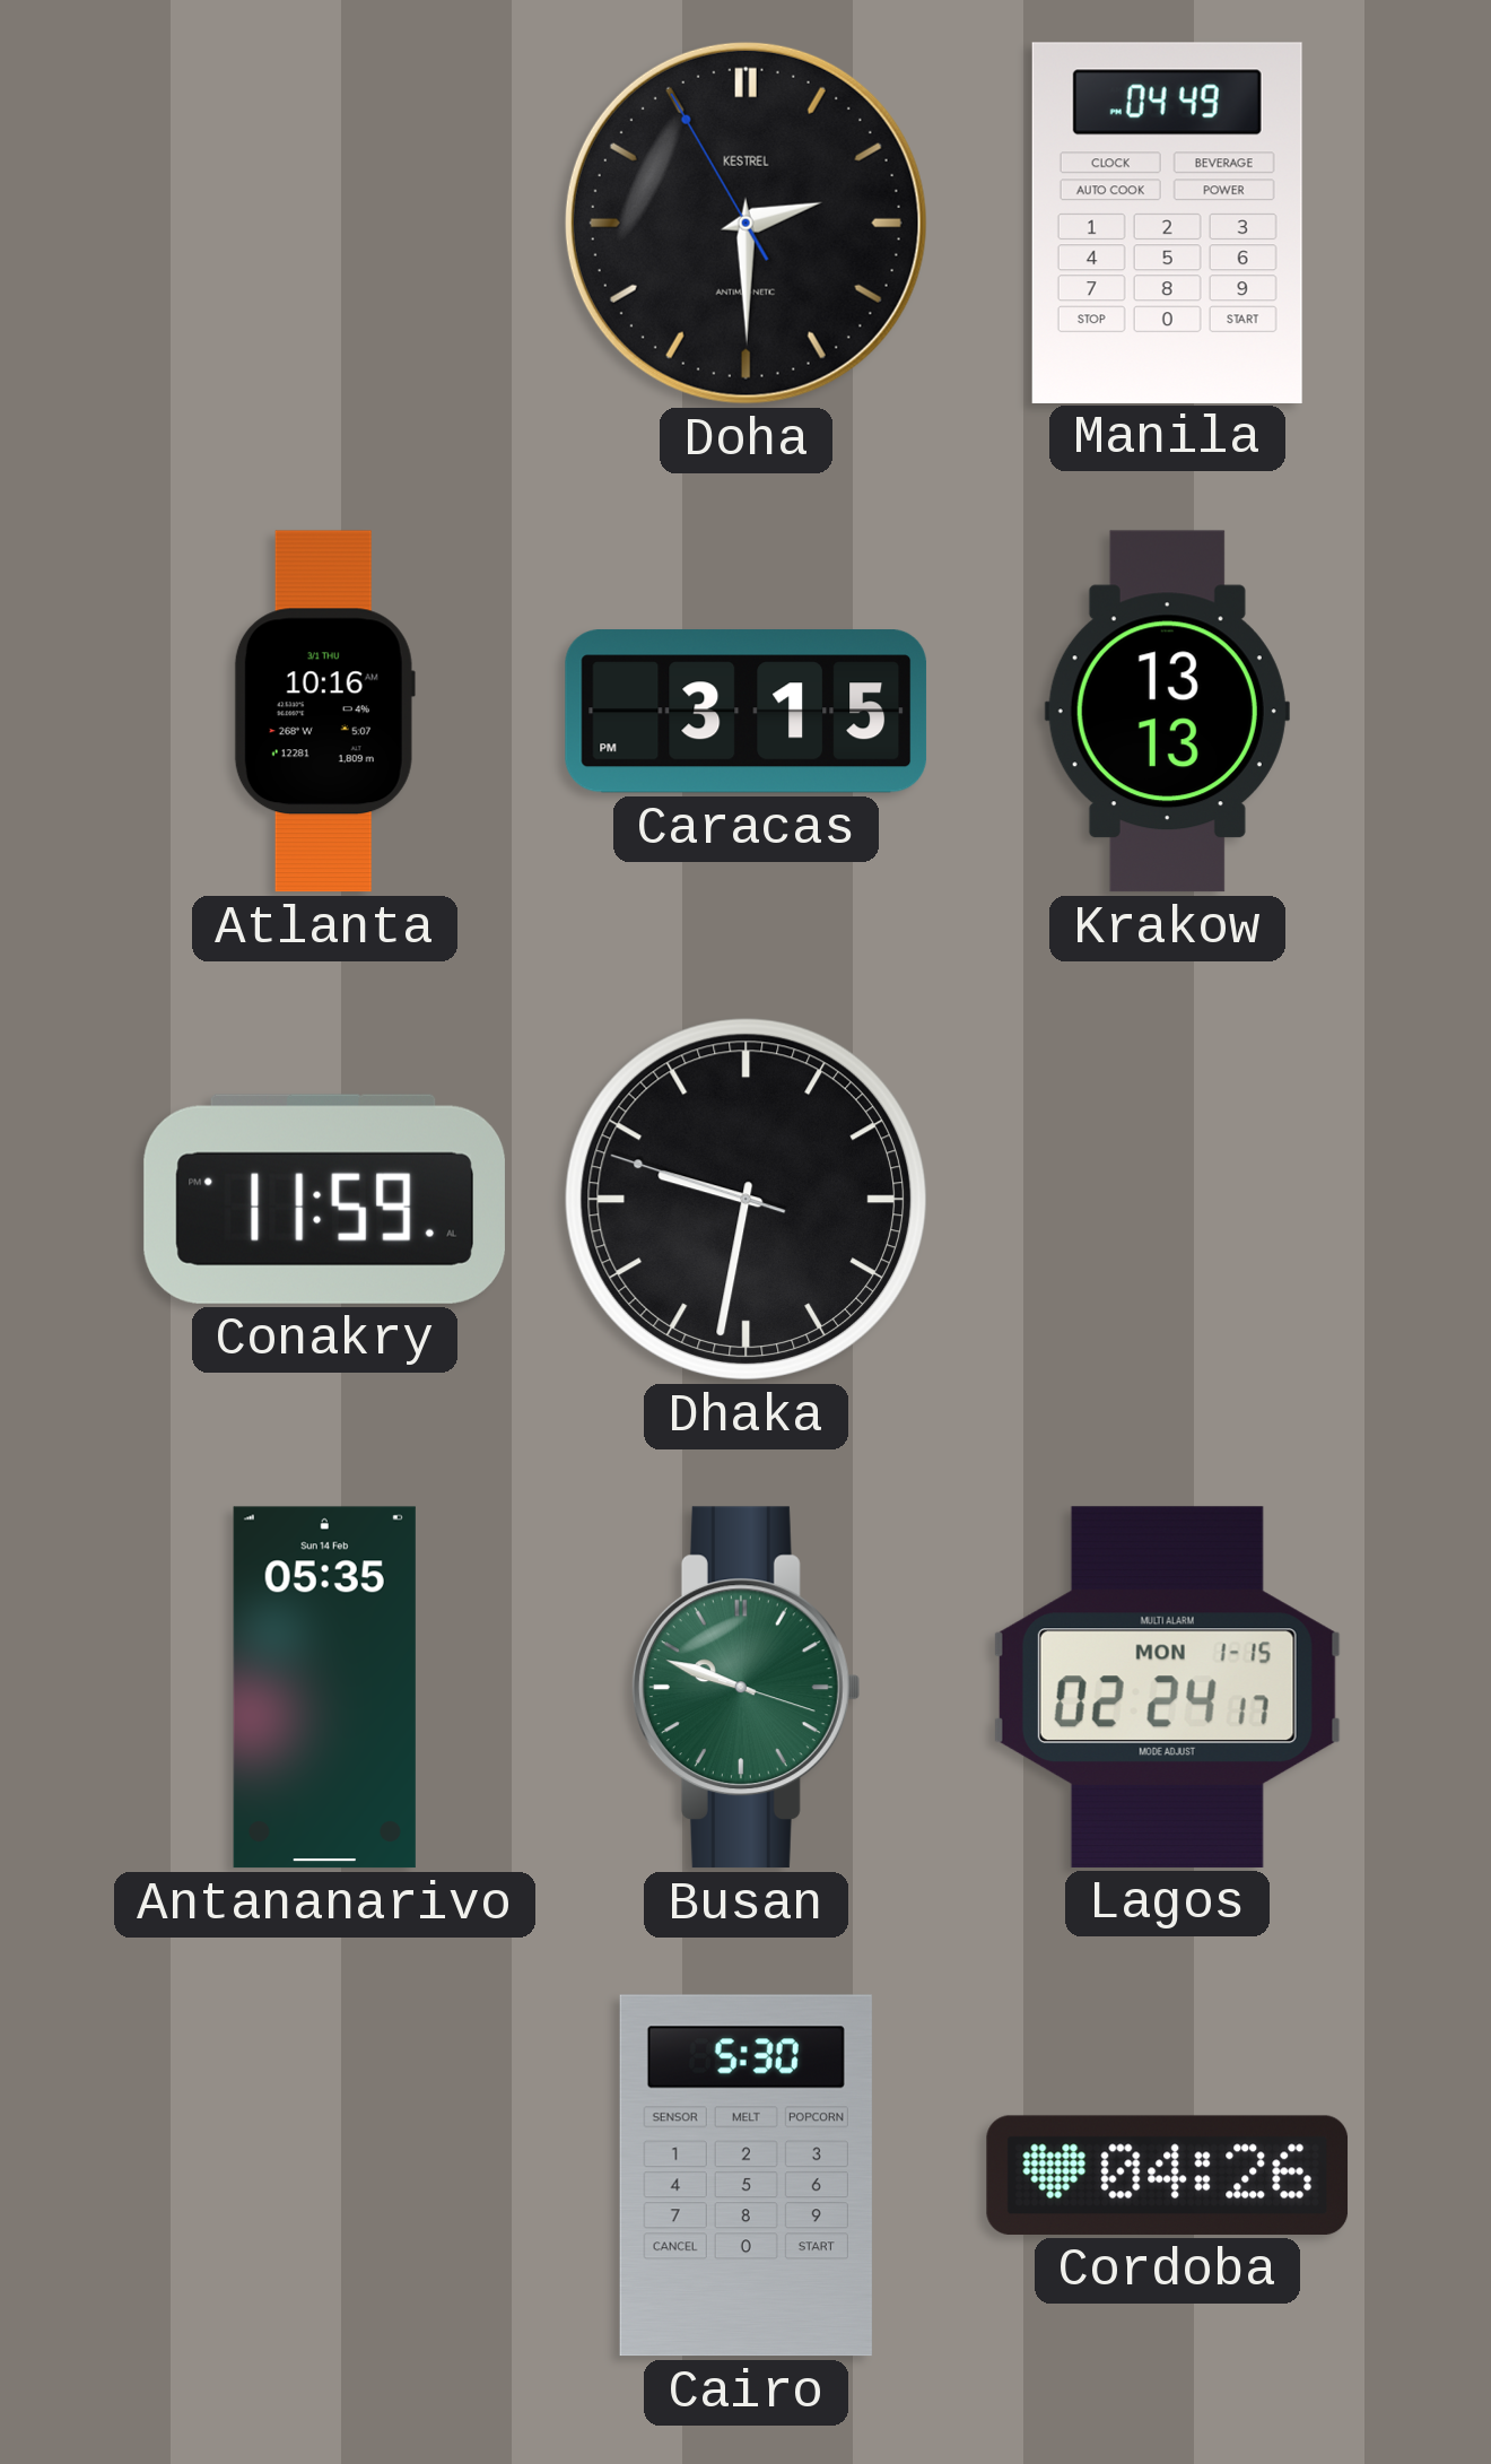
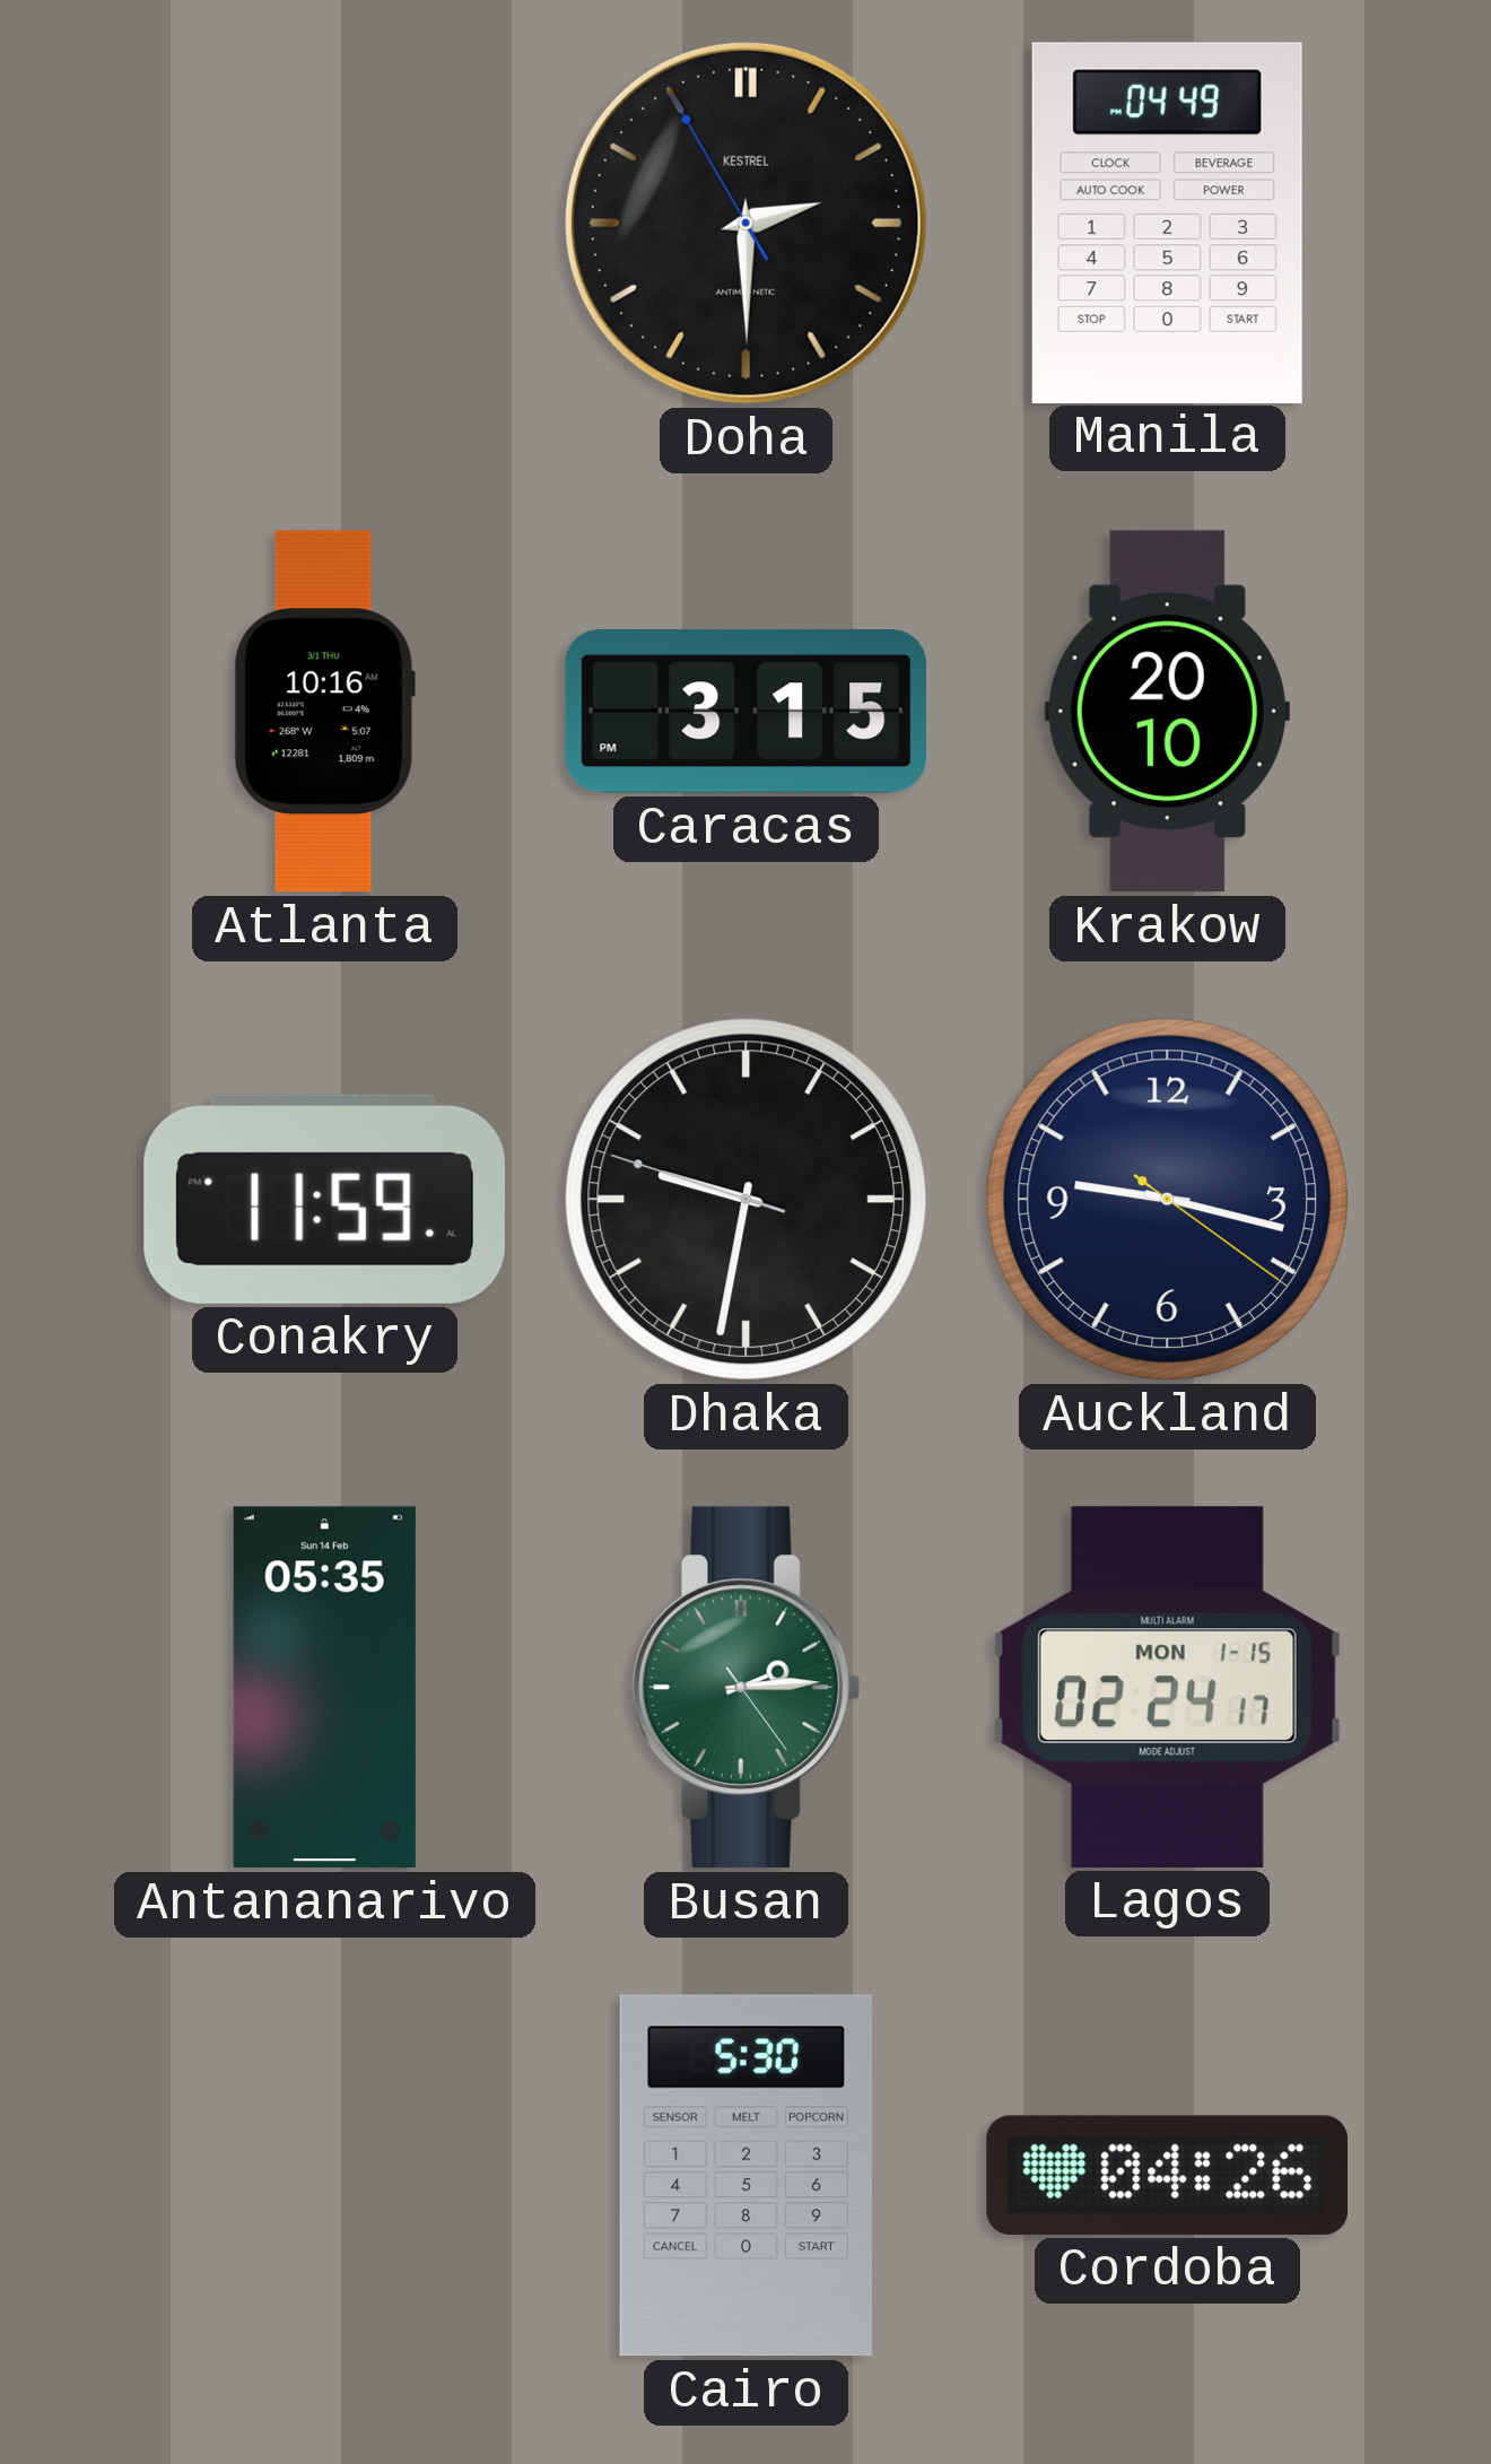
Krakow: 13:13 -> 20:10
Auckland: none -> 9:17
Busan: 9:48 -> 2:14
